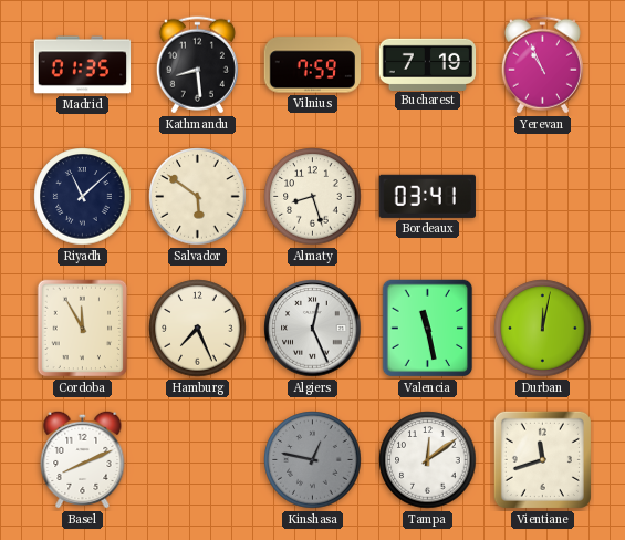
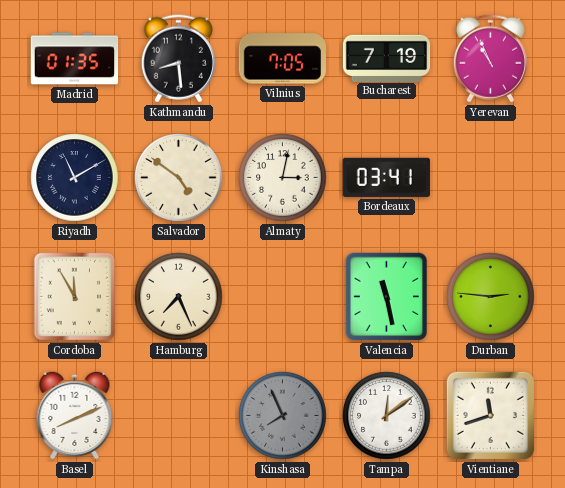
Vilnius: 7:59 -> 7:05
Riyadh: 11:08 -> 11:10
Salvador: 5:51 -> 4:51
Almaty: 8:27 -> 3:02
Algiers: 12:26 -> none
Durban: 12:02 -> 2:46
Kinshasa: 12:47 -> 7:56
